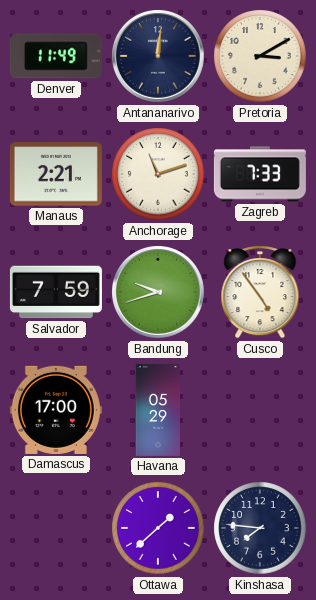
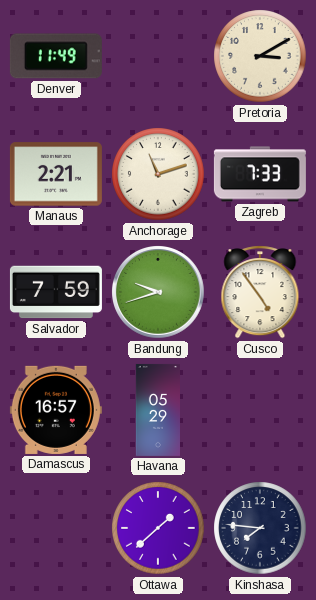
Antananarivo: 12:01 -> none
Damascus: 17:00 -> 16:57
